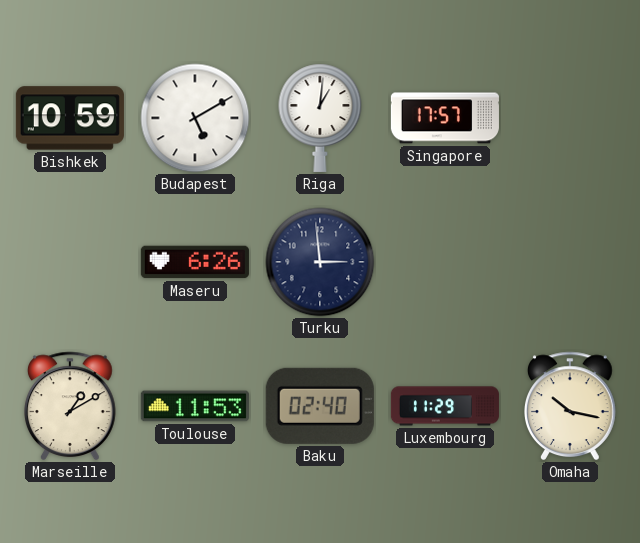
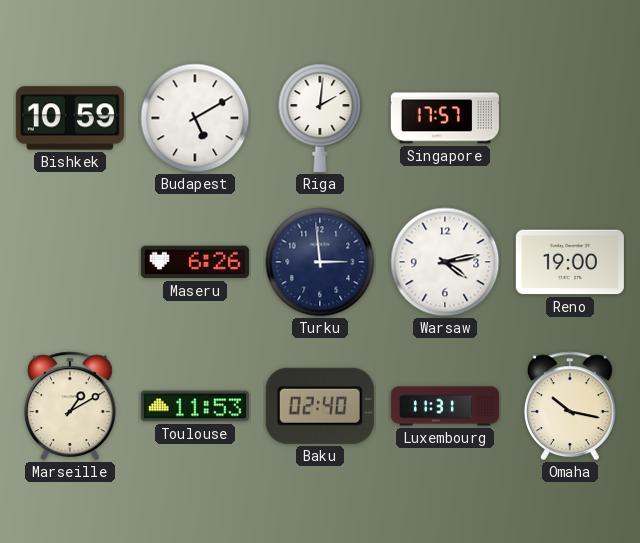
Riga: 1:01 -> 2:01
Warsaw: none -> 4:13
Reno: none -> 19:00
Luxembourg: 11:29 -> 11:31
